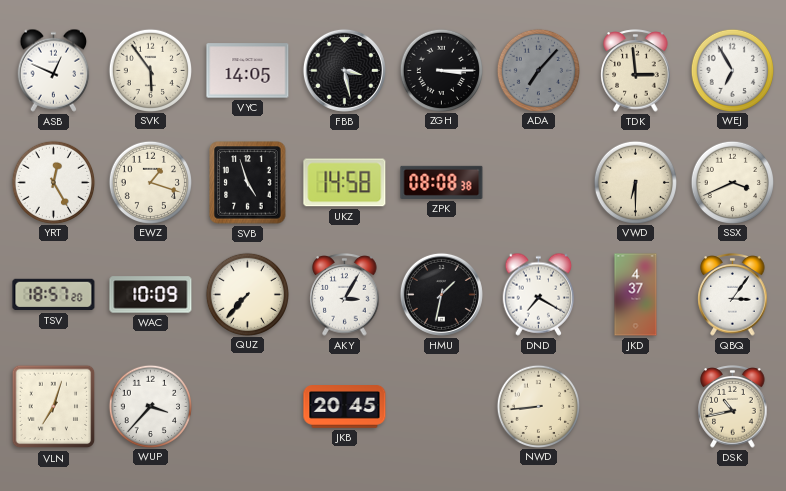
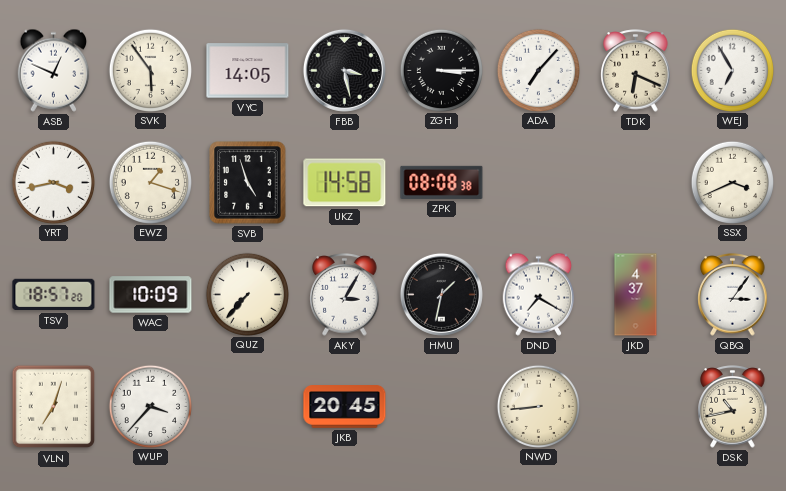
ADA dial: grey -> white
TDK: 2:59 -> 6:19
YRT: 12:25 -> 3:43
VWD: 6:30 -> none
